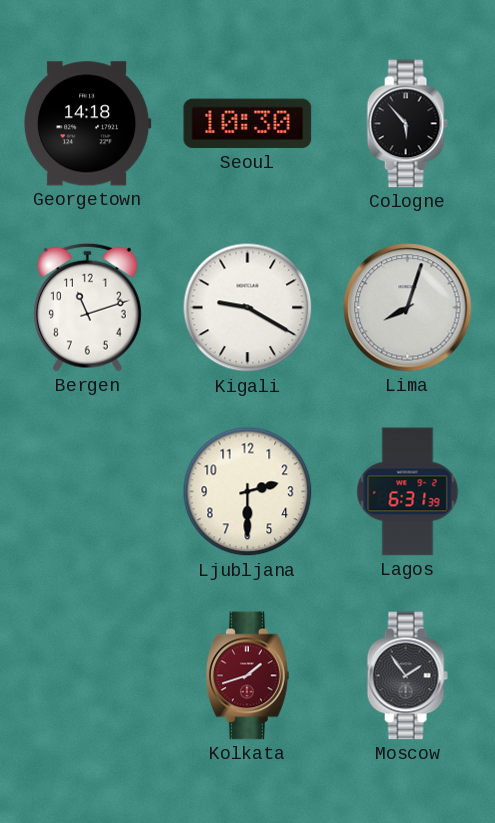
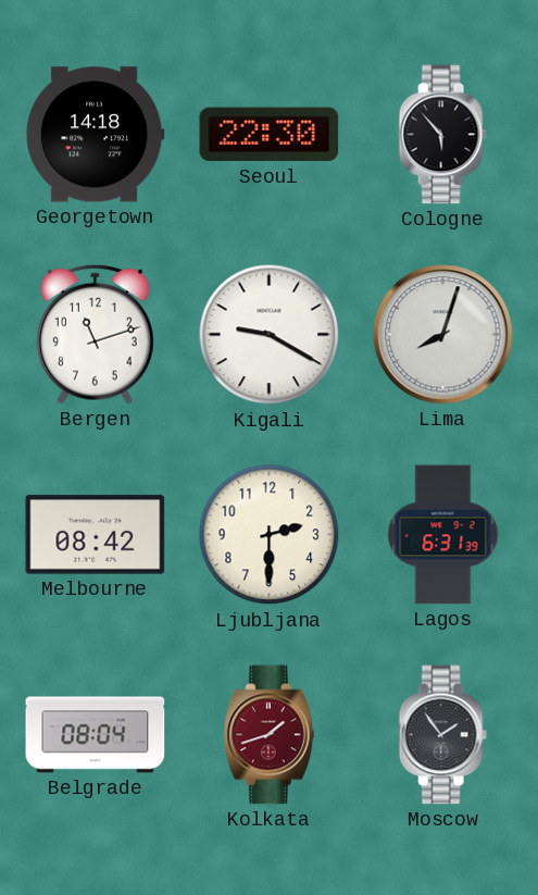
Seoul: 10:30 -> 22:30
Melbourne: none -> 08:42
Belgrade: none -> 08:04
